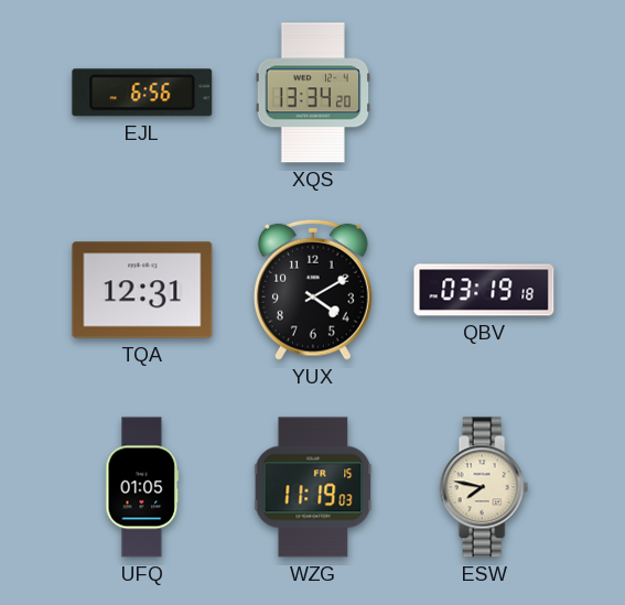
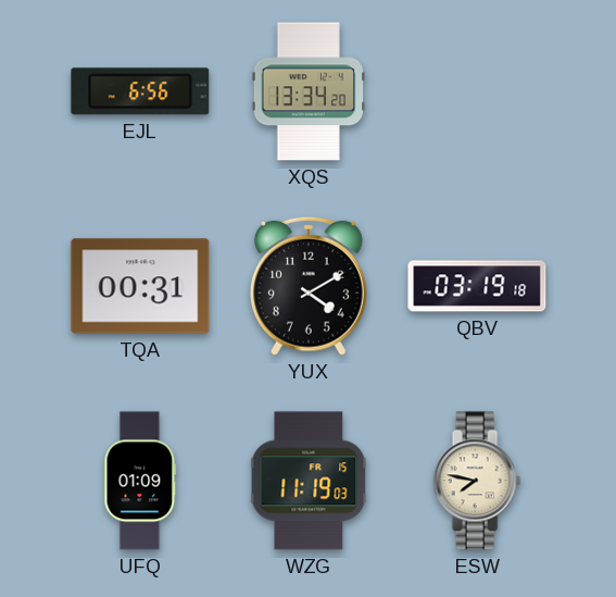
TQA: 12:31 -> 00:31
UFQ: 01:05 -> 01:09
